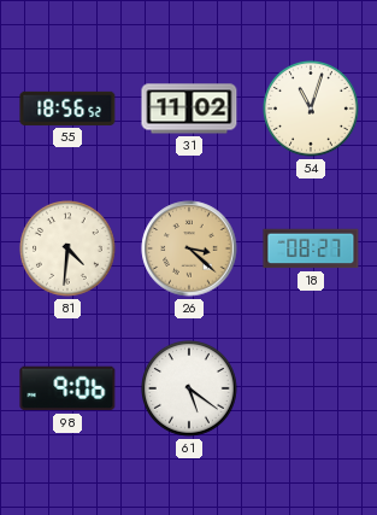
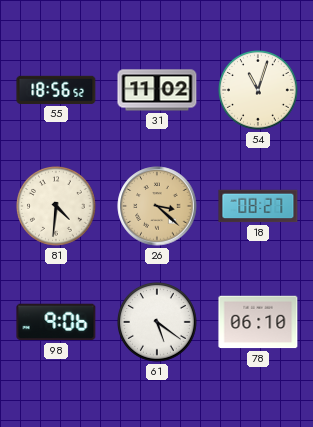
78: none -> 06:10
